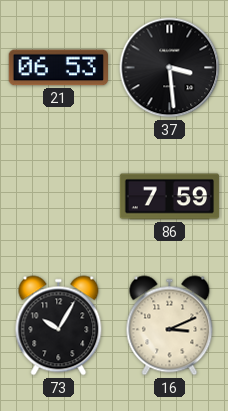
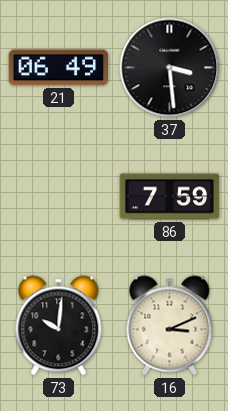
21: 06:53 -> 06:49
73: 10:05 -> 10:01
